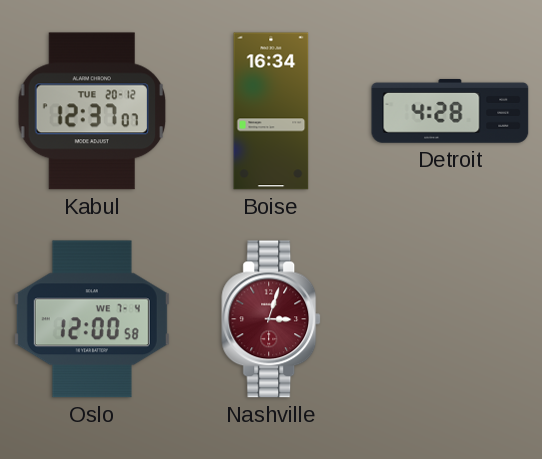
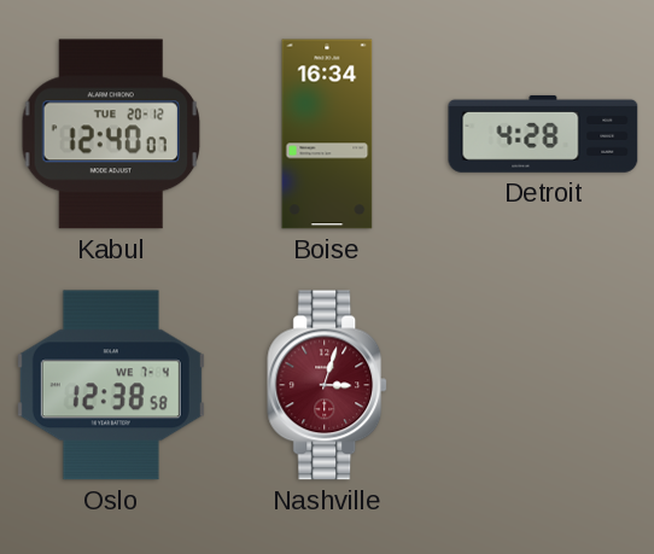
Kabul: 12:37 -> 12:40
Oslo: 12:00 -> 12:38
